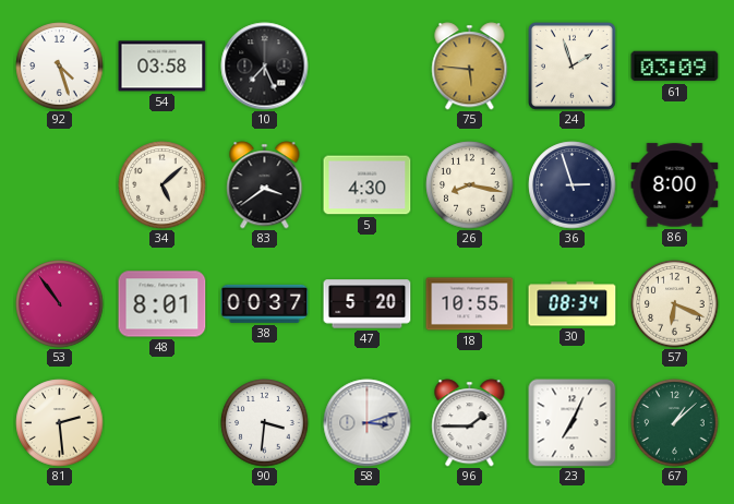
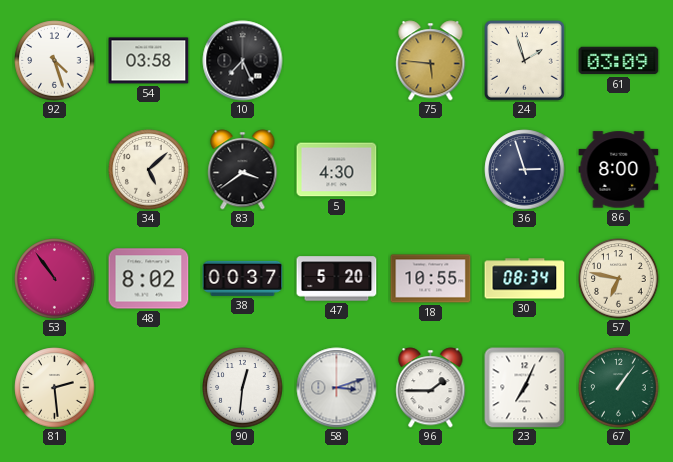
26: 8:17 -> none
48: 8:01 -> 8:02
57: 6:19 -> 6:47
90: 3:31 -> 12:31
67: 1:08 -> 1:06
